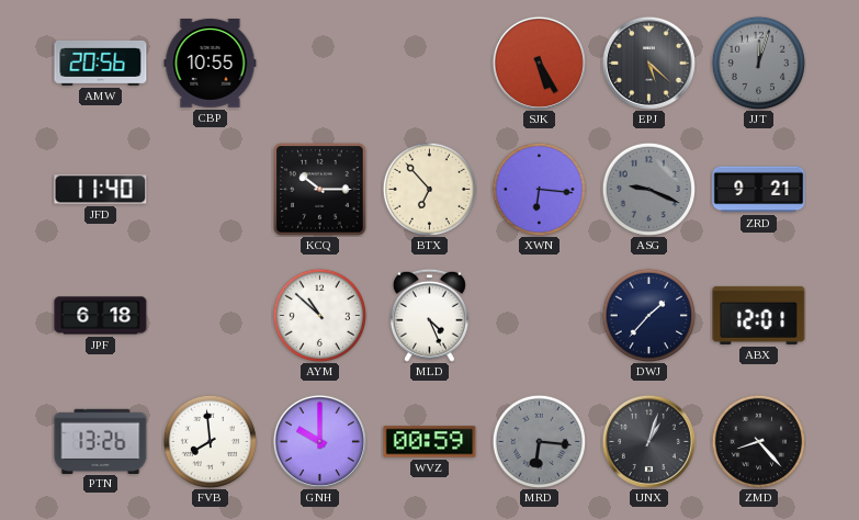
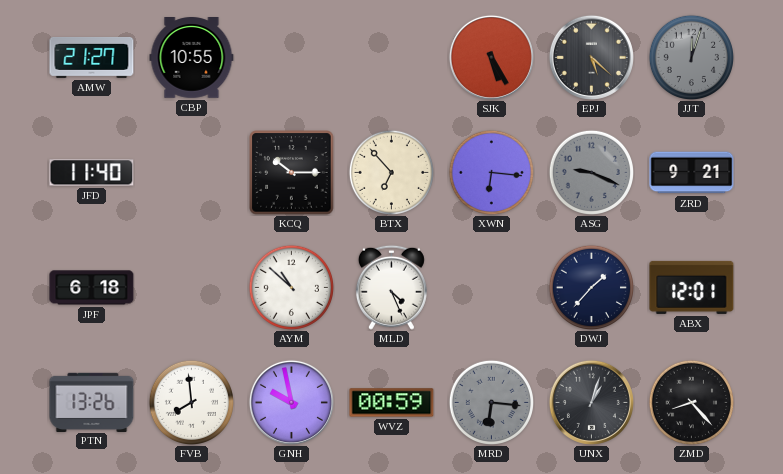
AMW: 20:56 -> 21:27
GNH: 10:00 -> 9:58
